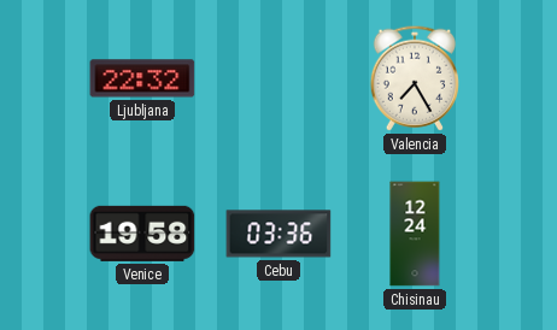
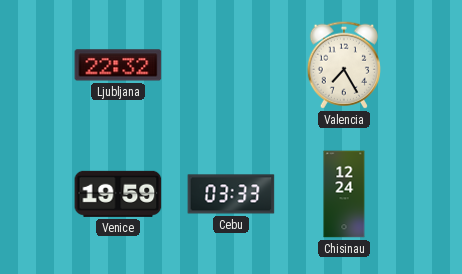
Venice: 19:58 -> 19:59
Cebu: 03:36 -> 03:33
